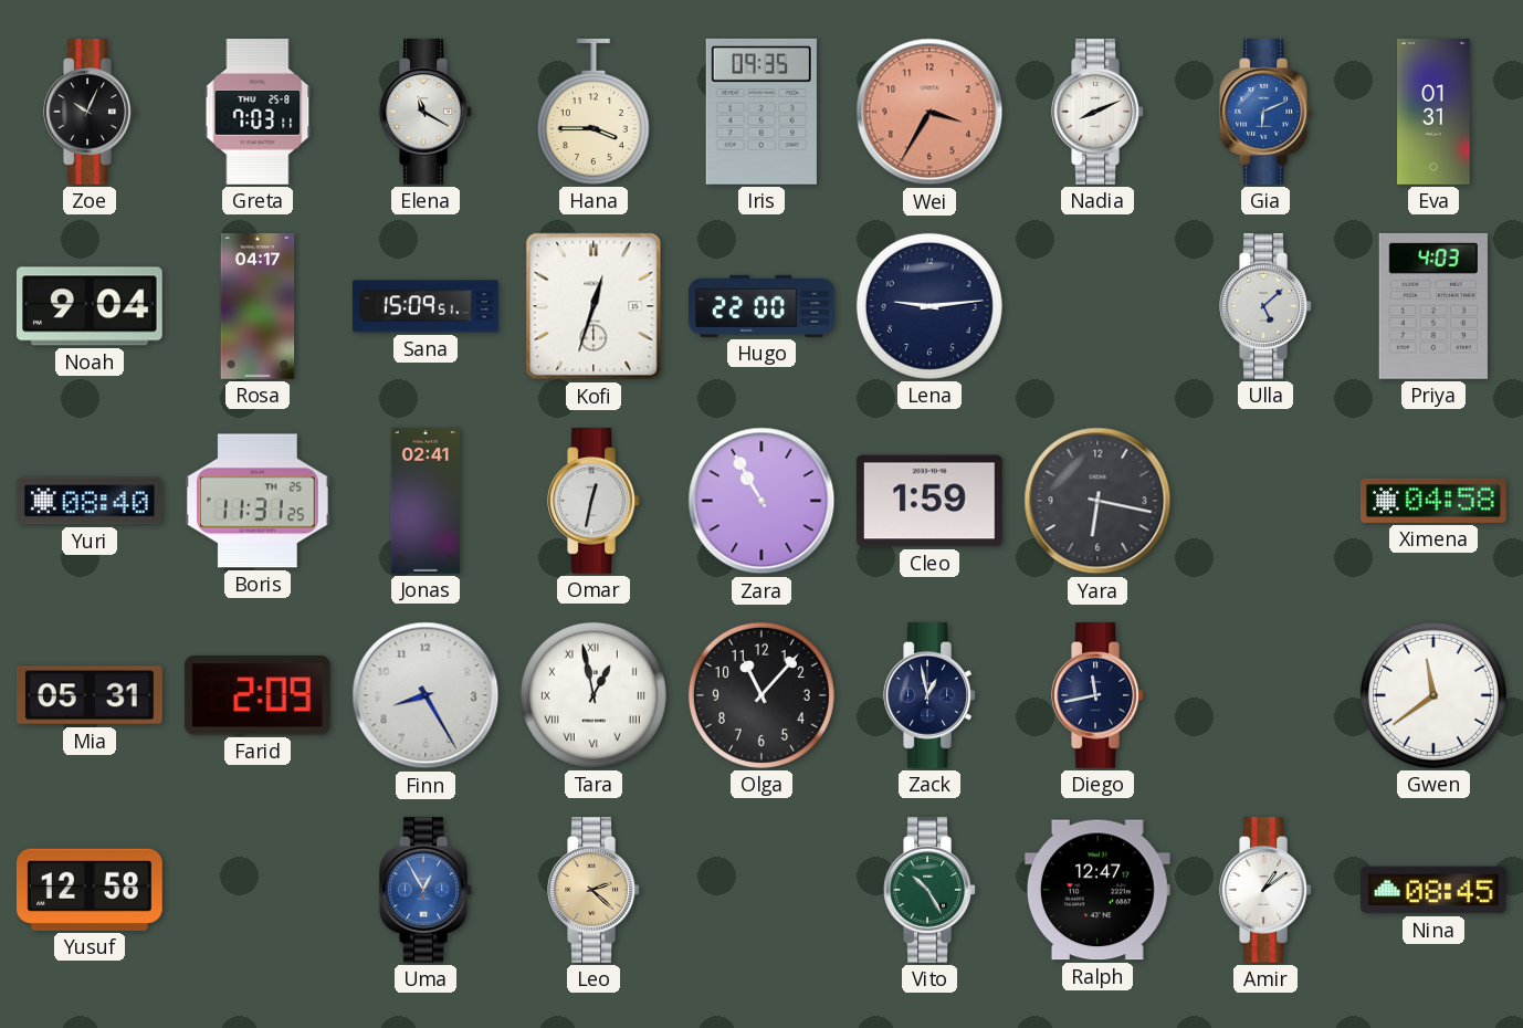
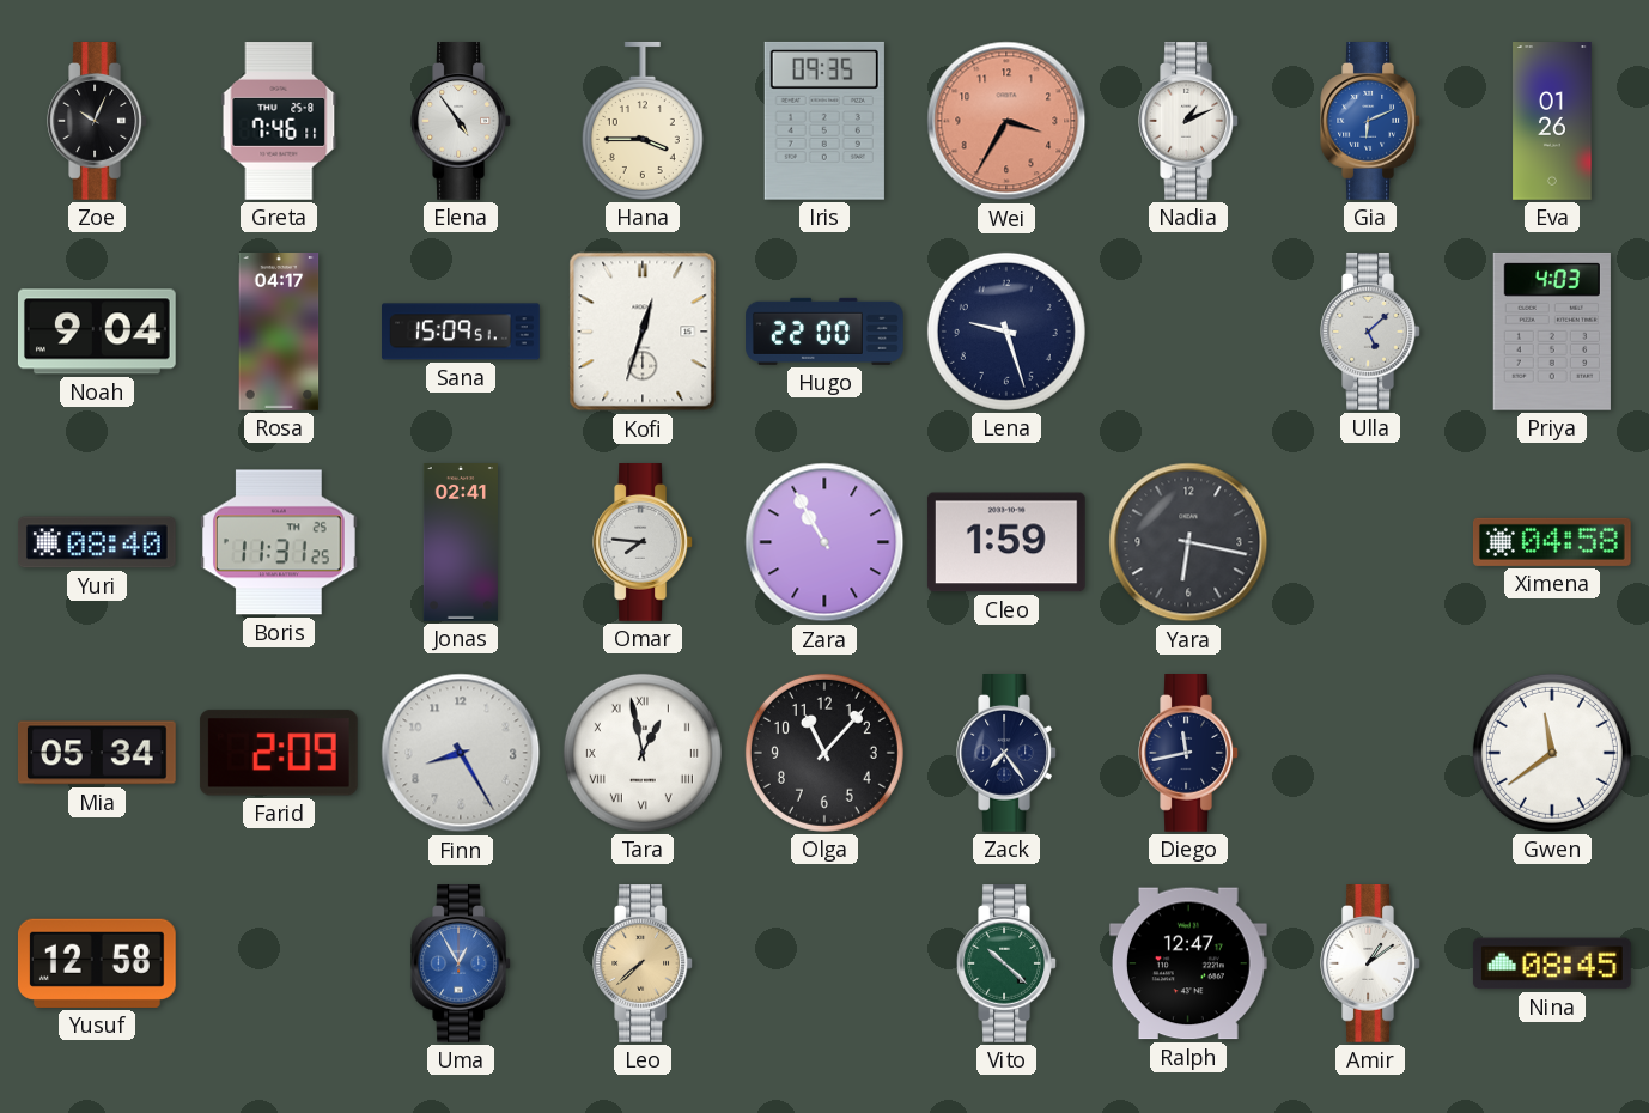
Greta: 7:03 -> 7:46
Elena: 11:20 -> 4:54
Nadia: 8:11 -> 1:11
Eva: 01:31 -> 01:26
Lena: 9:14 -> 9:27
Omar: 12:32 -> 7:46
Mia: 05:31 -> 05:34
Zack: 12:58 -> 7:24
Leo: 2:22 -> 7:38
Vito: 10:25 -> 10:22
